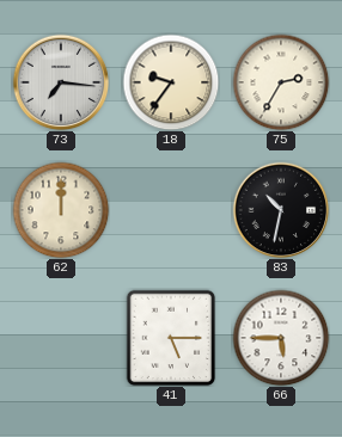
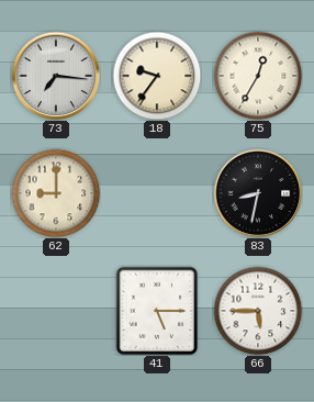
75: 2:35 -> 12:35
62: 12:00 -> 9:00
83: 10:32 -> 8:32
